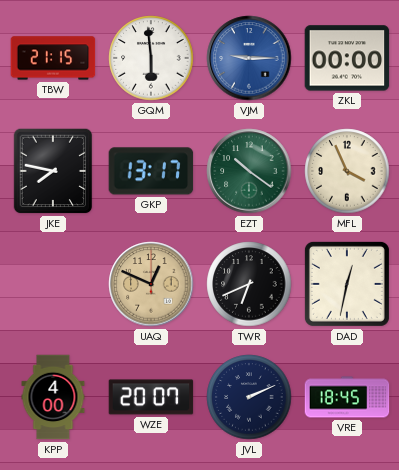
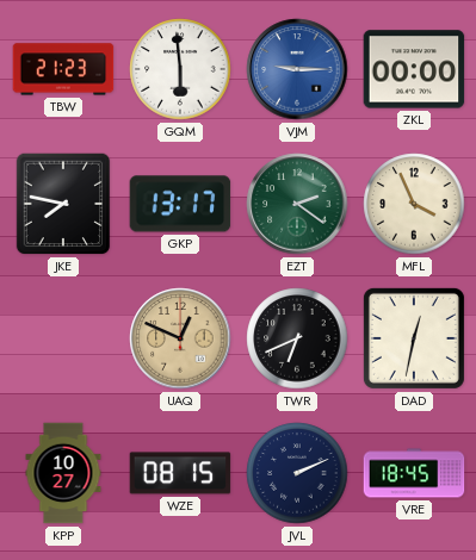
TBW: 21:15 -> 21:23
EZT: 10:21 -> 2:21
KPP: 4:00 -> 10:27
WZE: 20:07 -> 08:15
